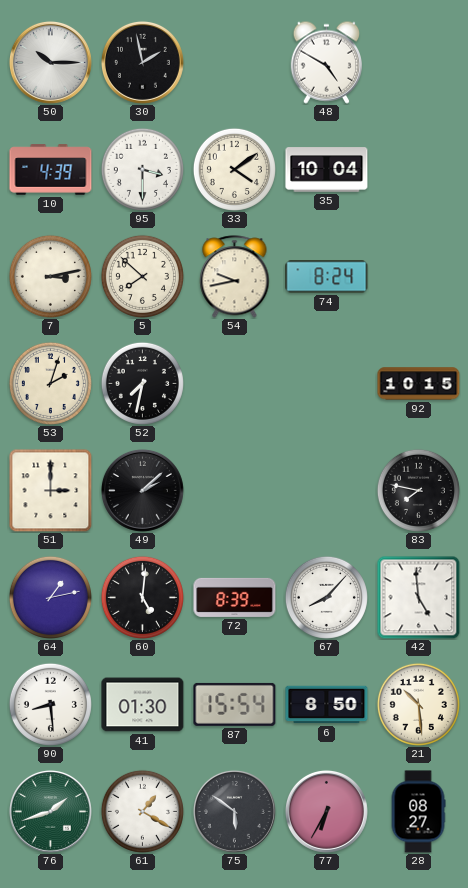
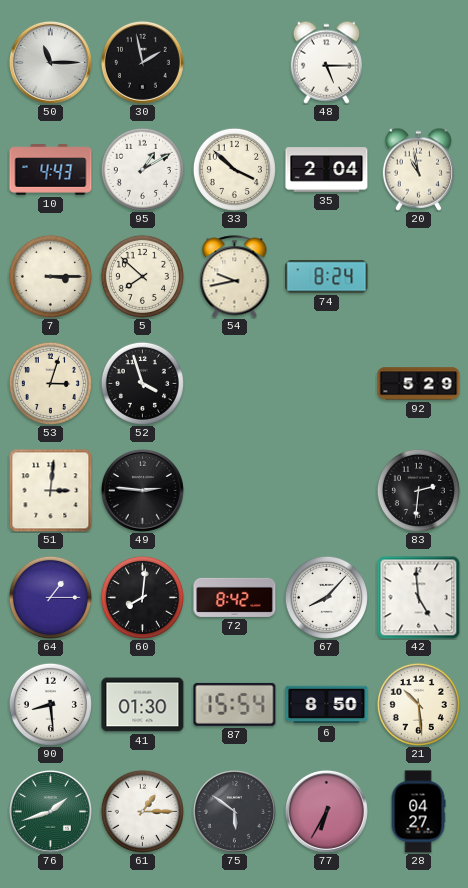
50: 10:15 -> 11:15
48: 4:50 -> 5:15
10: 4:39 -> 4:43
95: 3:30 -> 1:10
33: 4:09 -> 3:52
35: 10:04 -> 2:04
20: none -> 10:58
7: 3:13 -> 3:15
53: 2:03 -> 3:03
52: 7:32 -> 3:57
92: 10:15 -> 5:29
51: 3:00 -> 3:01
49: 2:08 -> 2:46
83: 7:47 -> 2:31
64: 1:13 -> 1:15
60: 5:01 -> 8:01
72: 8:39 -> 8:42
61: 1:20 -> 1:15
28: 08:27 -> 04:27
